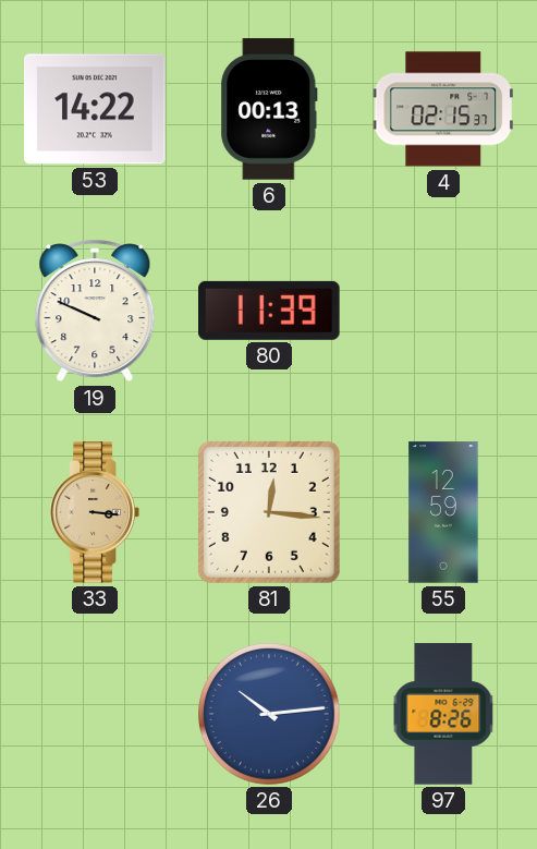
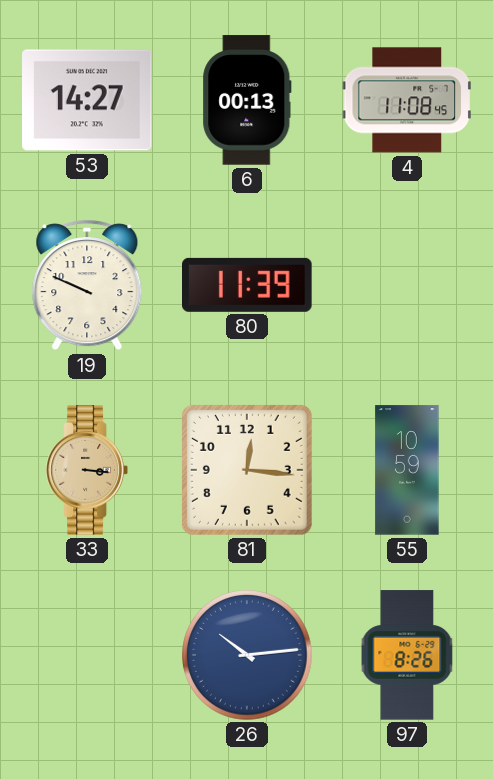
53: 14:22 -> 14:27
4: 02:15 -> 11:08
55: 12:59 -> 10:59
